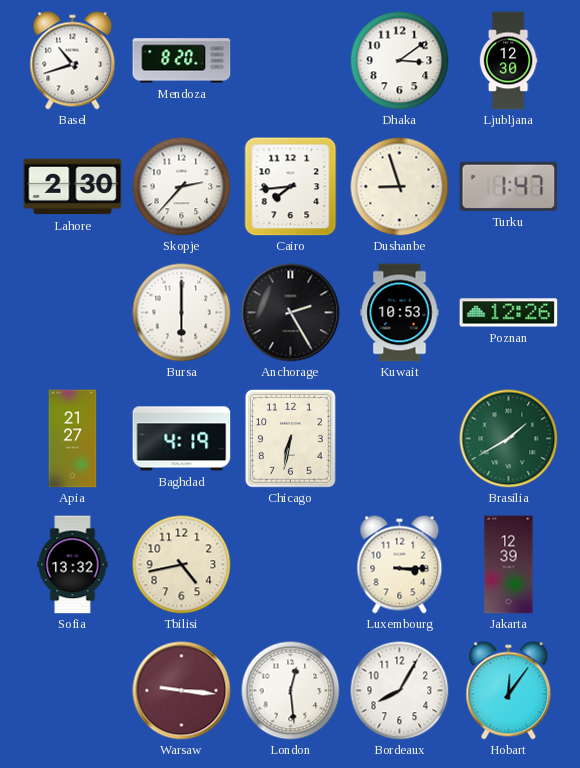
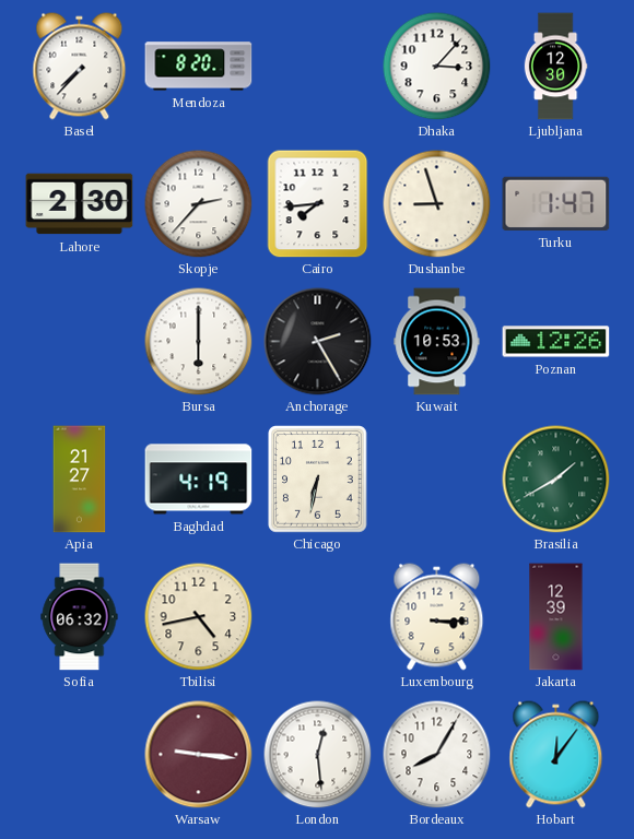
Basel: 10:42 -> 7:37
Dhaka: 3:09 -> 3:07
Sofia: 13:32 -> 06:32
